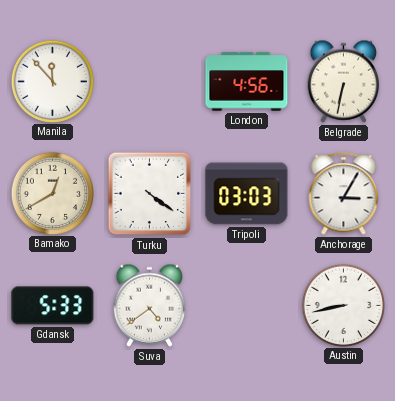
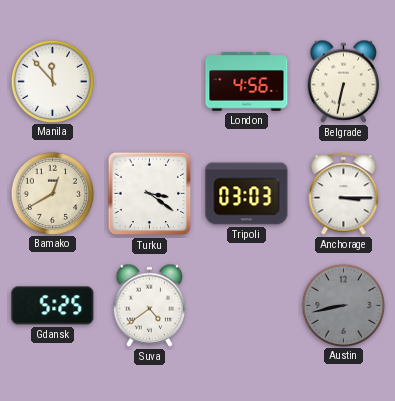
Turku: 4:21 -> 3:21
Anchorage: 3:05 -> 3:15
Gdansk: 5:33 -> 5:25
Austin dial: white -> grey
